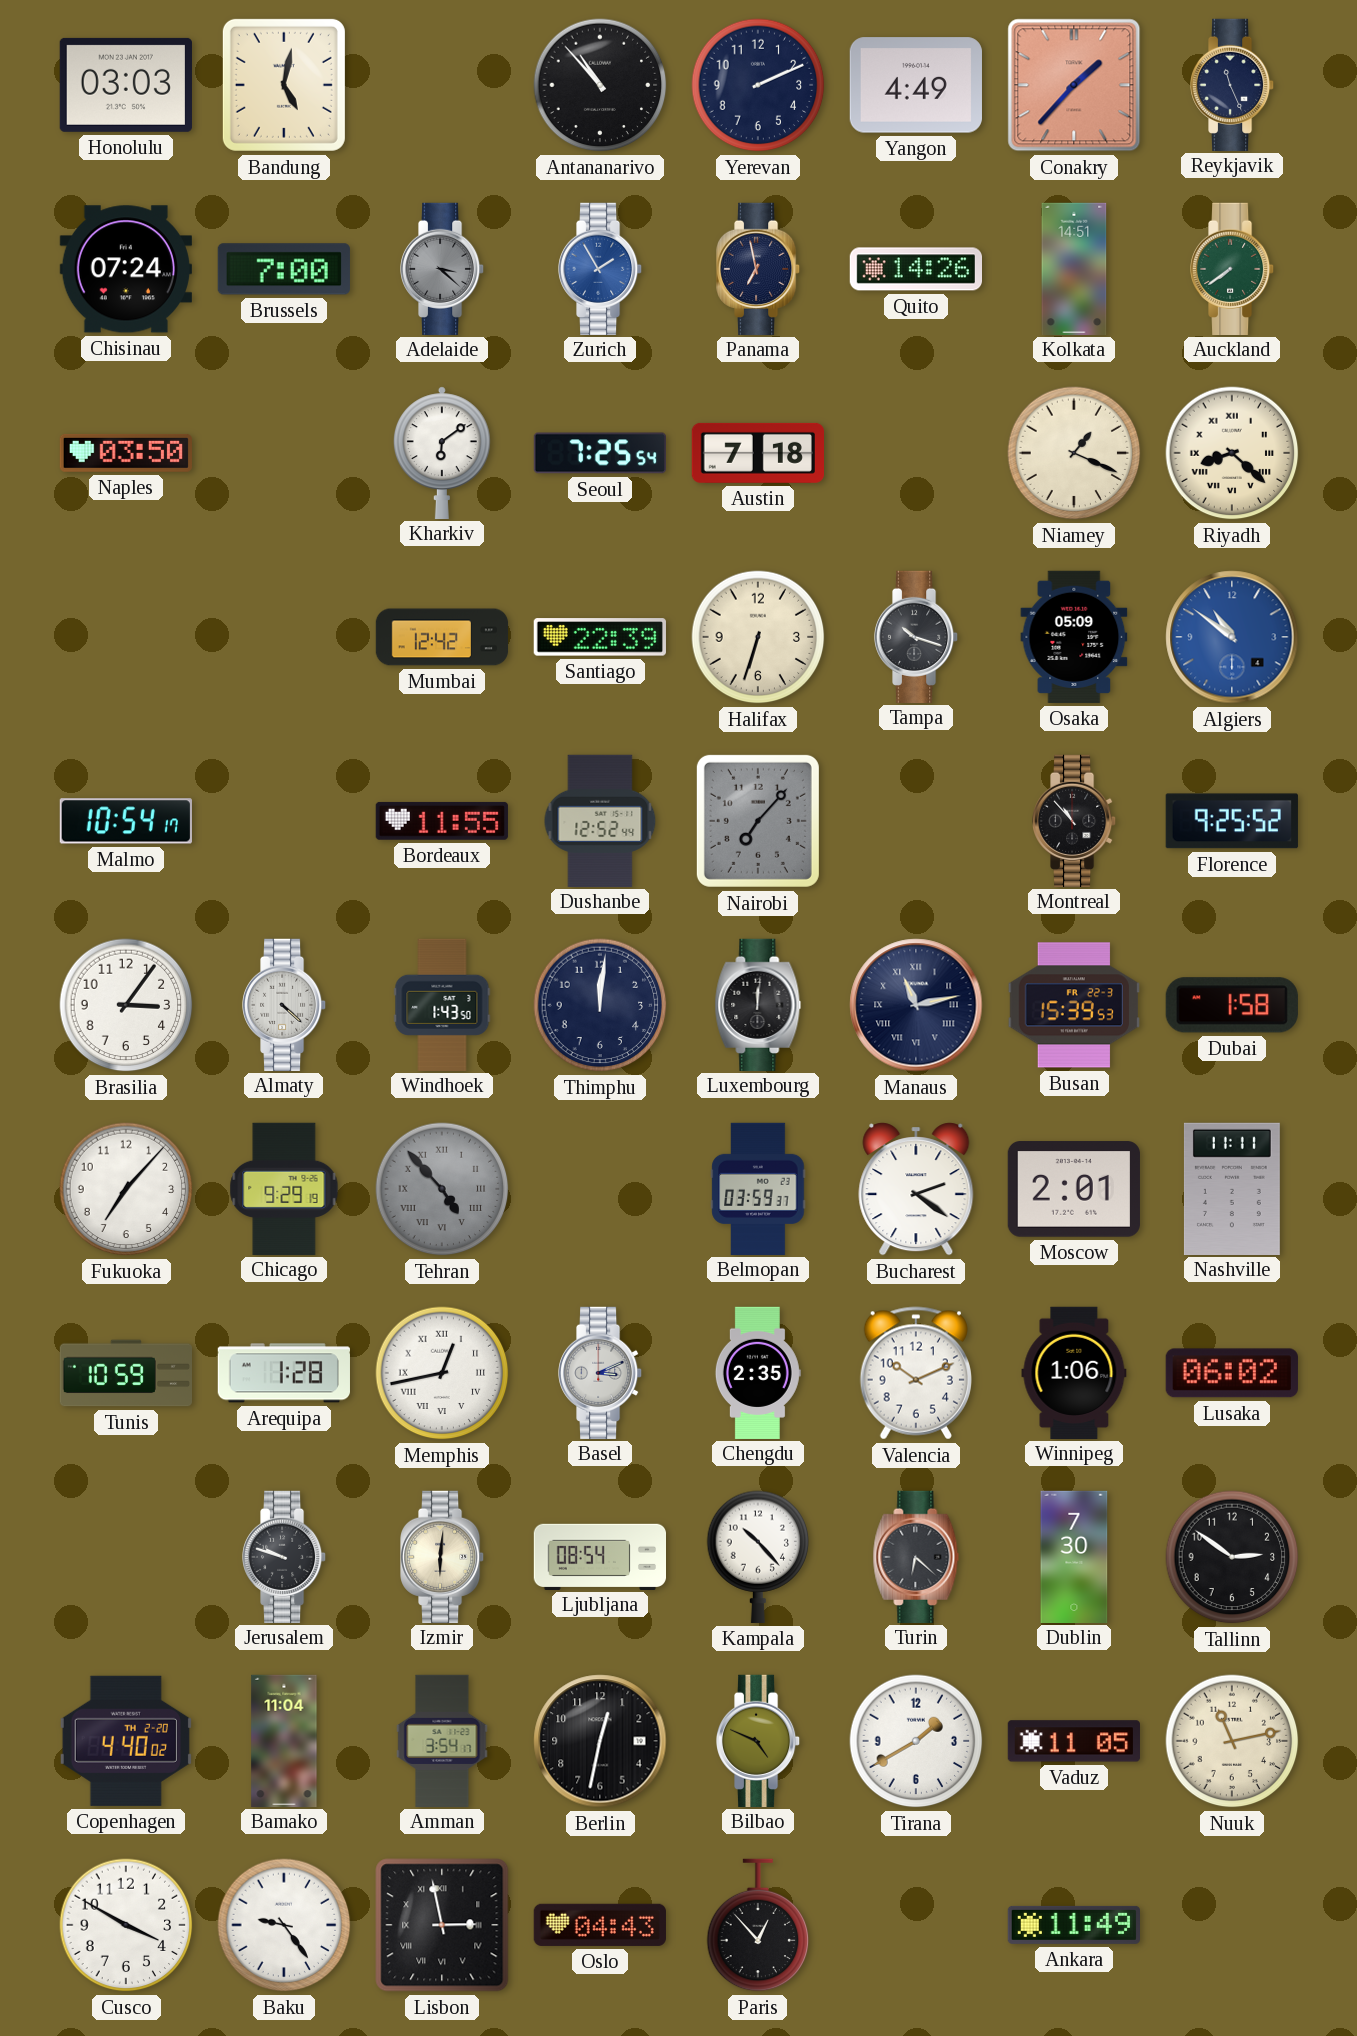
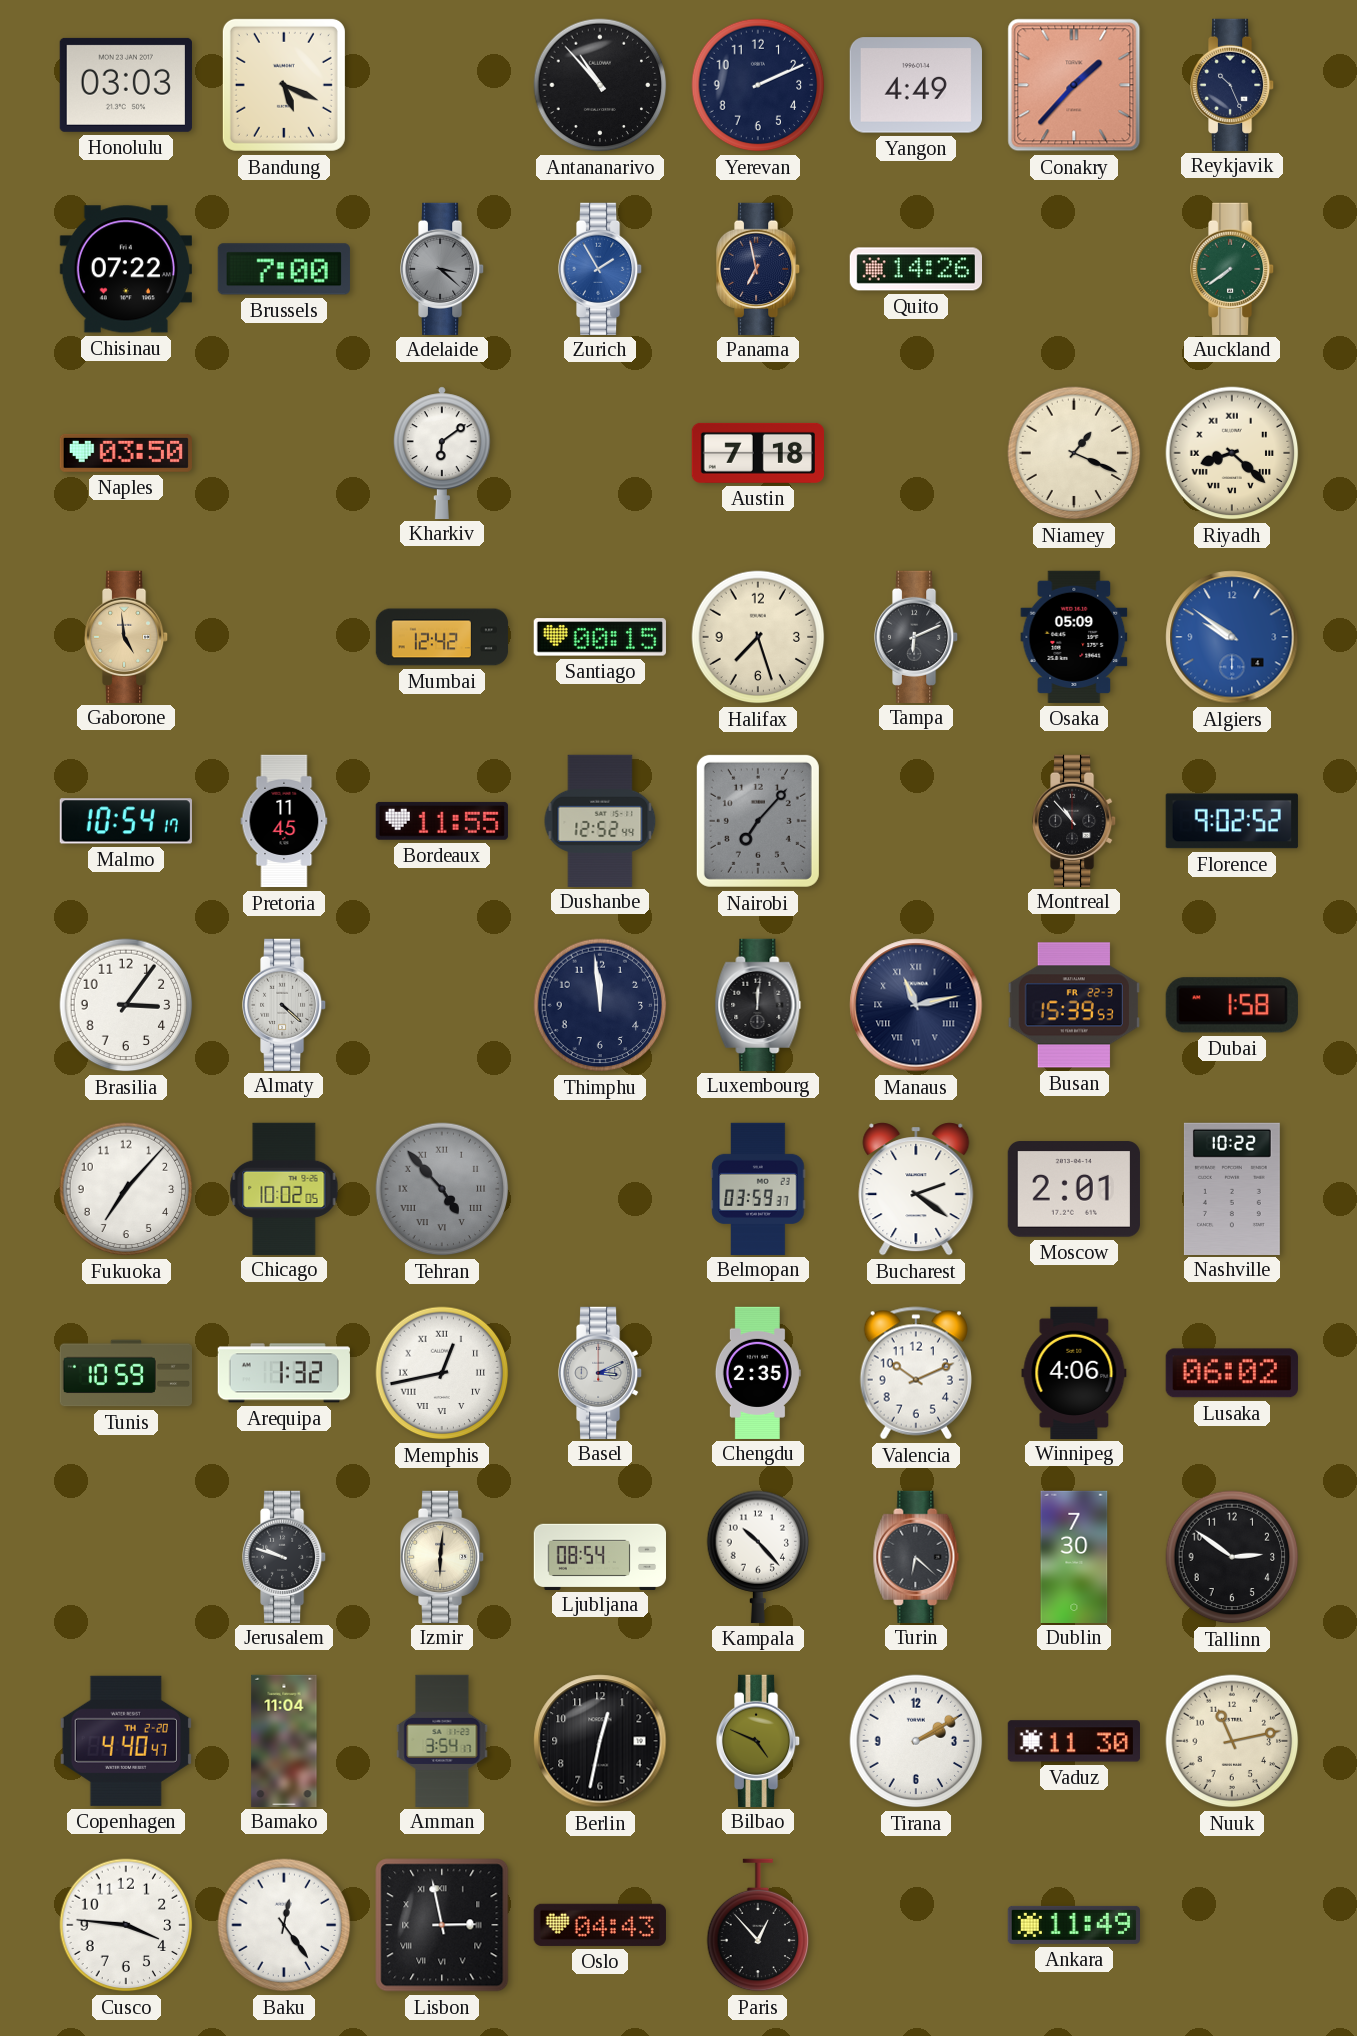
Bandung: 5:02 -> 5:19
Reykjavik: 11:26 -> 10:26
Chisinau: 07:24 -> 07:22
Kolkata: 14:51 -> none
Seoul: 7:25 -> none
Gaborone: none -> 4:59
Santiago: 22:39 -> 00:15
Halifax: 6:33 -> 7:27
Tampa: 10:18 -> 6:11
Algiers: 10:51 -> 9:51
Pretoria: none -> 11:45
Florence: 9:25 -> 9:02
Windhoek: 1:43 -> none
Thimphu: 12:01 -> 11:59
Chicago: 9:29 -> 10:02
Nashville: 11:11 -> 10:22
Arequipa: 1:28 -> 1:32
Winnipeg: 1:06 -> 4:06
Copenhagen: 4:40:02 -> 4:40:47
Tirana: 1:40 -> 2:10
Vaduz: 11:05 -> 11:30
Cusco: 3:50 -> 3:46
Baku: 9:24 -> 12:24
